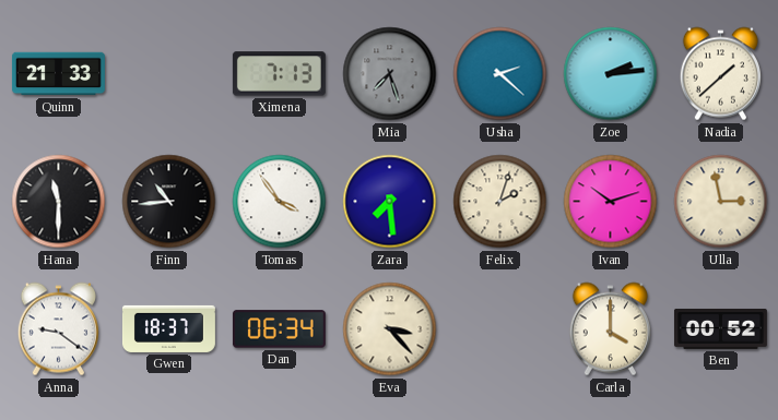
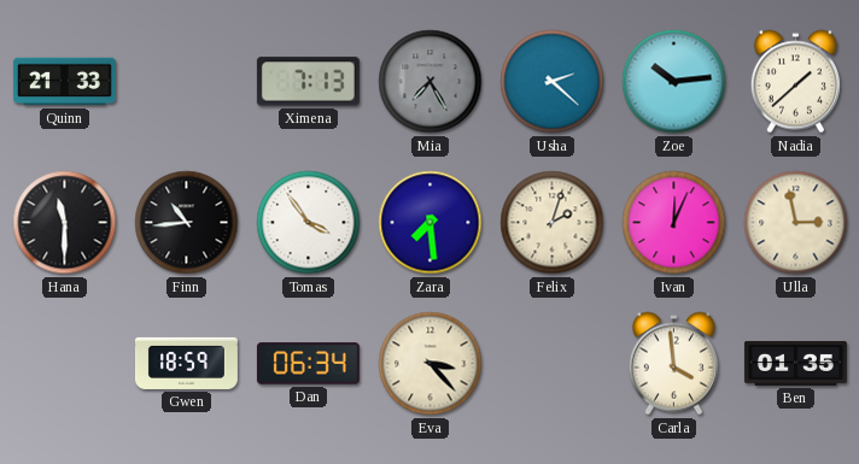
Mia: 7:27 -> 7:25
Zoe: 2:14 -> 10:14
Ivan: 10:12 -> 12:04
Anna: 9:21 -> none
Gwen: 18:37 -> 18:59
Carla: 4:00 -> 3:59
Ben: 00:52 -> 01:35
